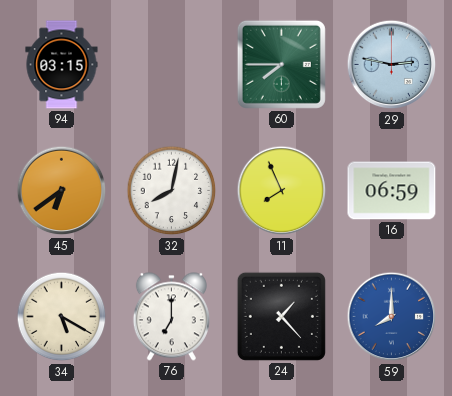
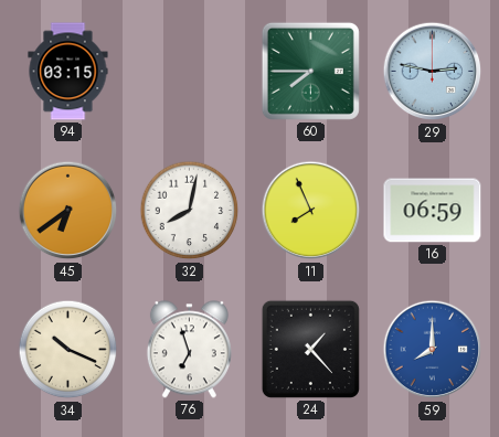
34: 5:20 -> 10:19
76: 7:00 -> 6:57
